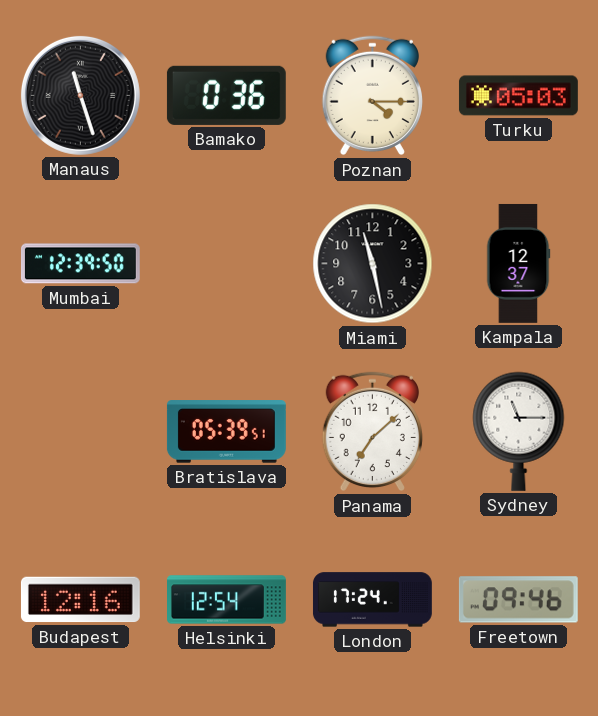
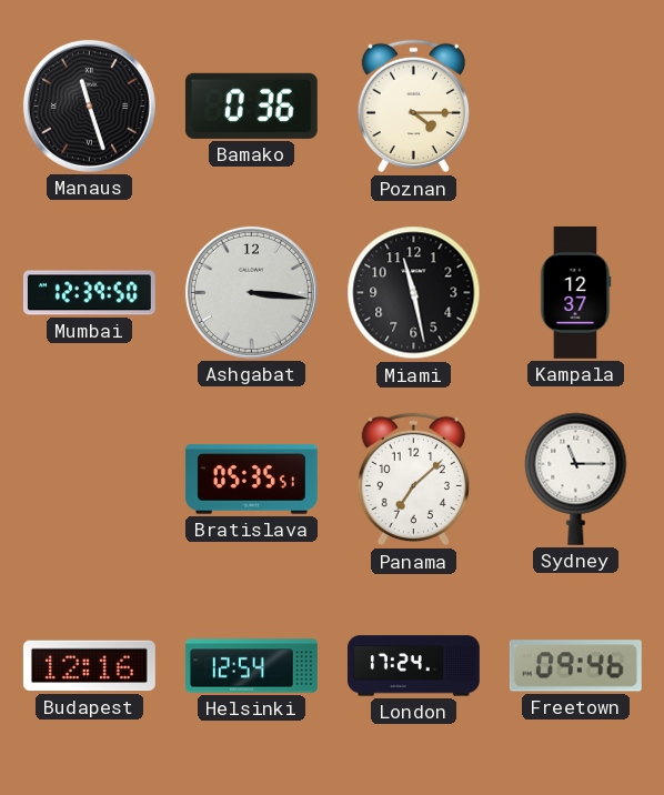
Turku: 05:03 -> none
Ashgabat: none -> 3:16
Bratislava: 05:39 -> 05:35
